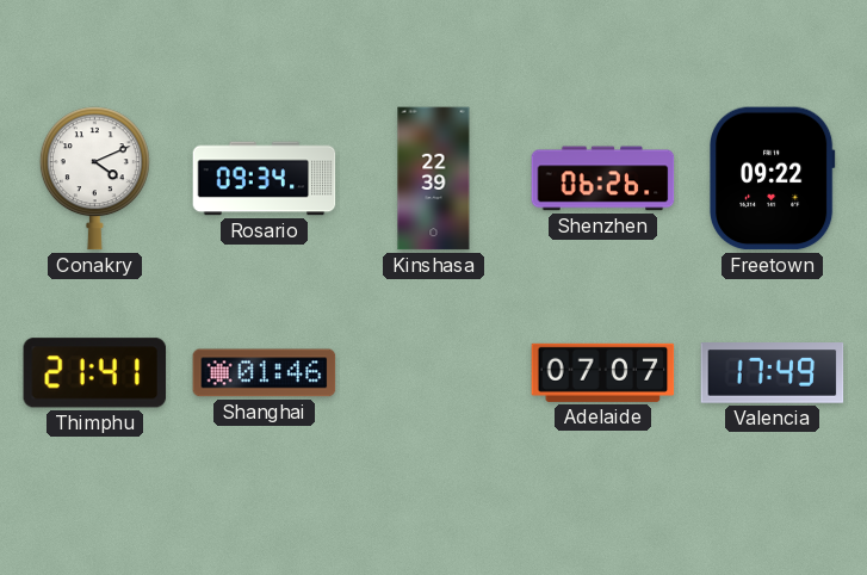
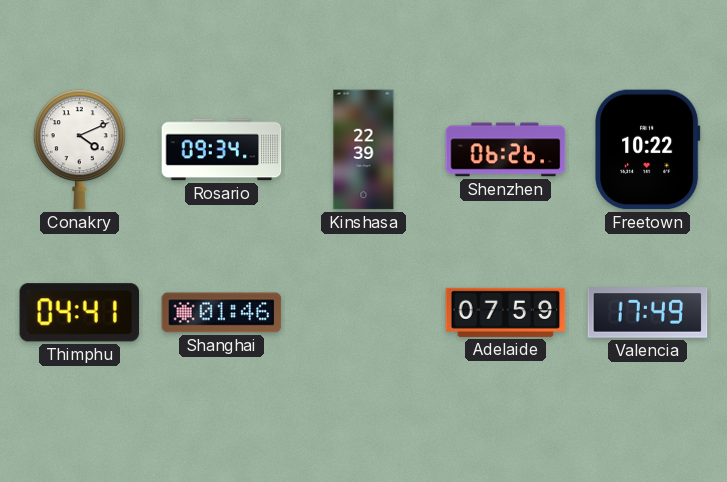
Freetown: 09:22 -> 10:22
Thimphu: 21:41 -> 04:41
Adelaide: 07:07 -> 07:59
